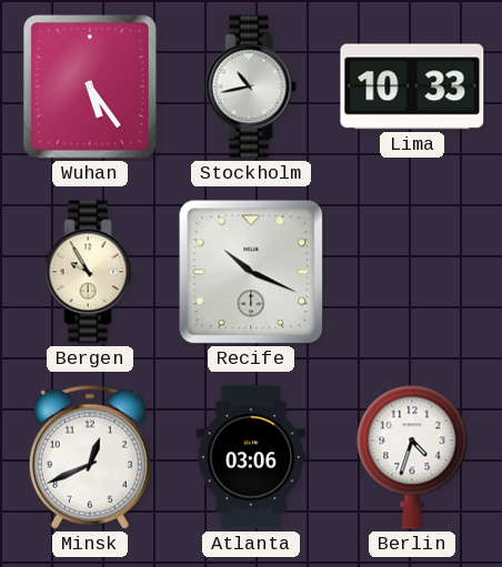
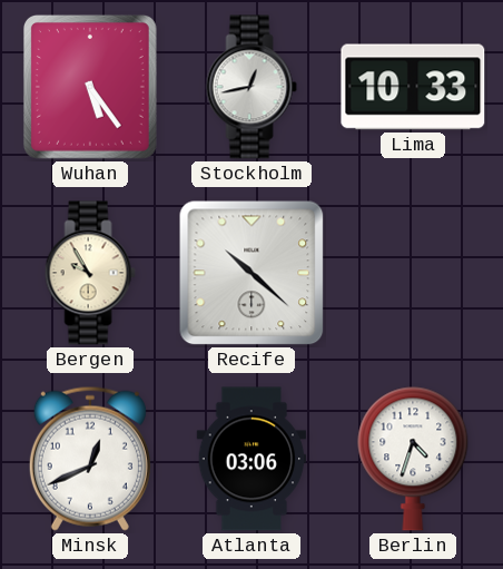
Stockholm: 10:43 -> 12:43
Recife: 10:19 -> 10:22
